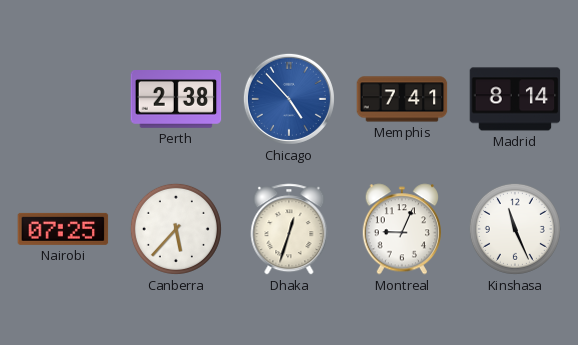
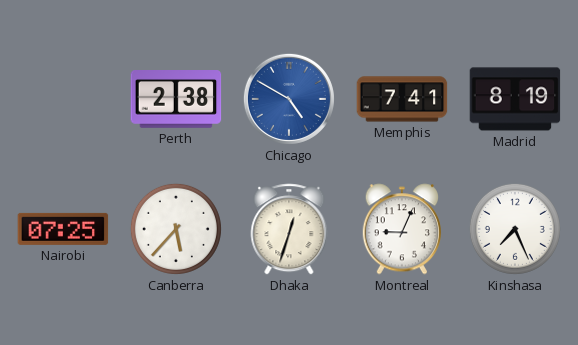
Chicago: 4:53 -> 4:50
Madrid: 8:14 -> 8:19
Kinshasa: 11:26 -> 7:26
